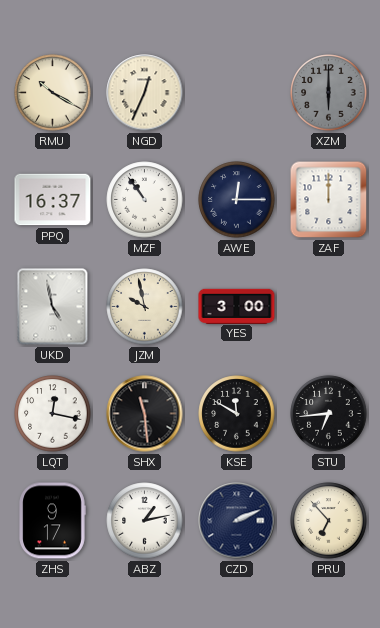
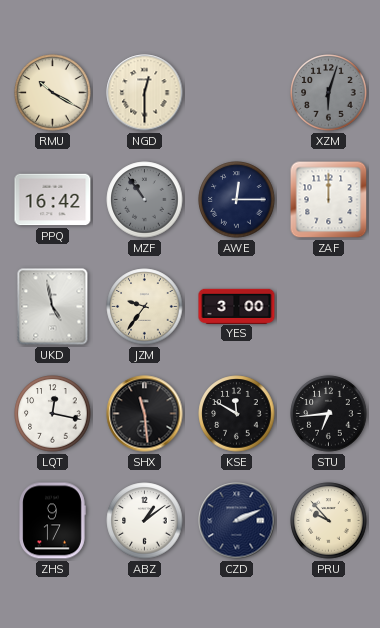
NGD: 12:34 -> 12:30
XZM: 6:00 -> 6:03
PPQ: 16:37 -> 16:42
MZF dial: white -> grey
JZM: 9:58 -> 9:36
ABZ: 1:13 -> 1:09
PRU: 6:53 -> 9:53
